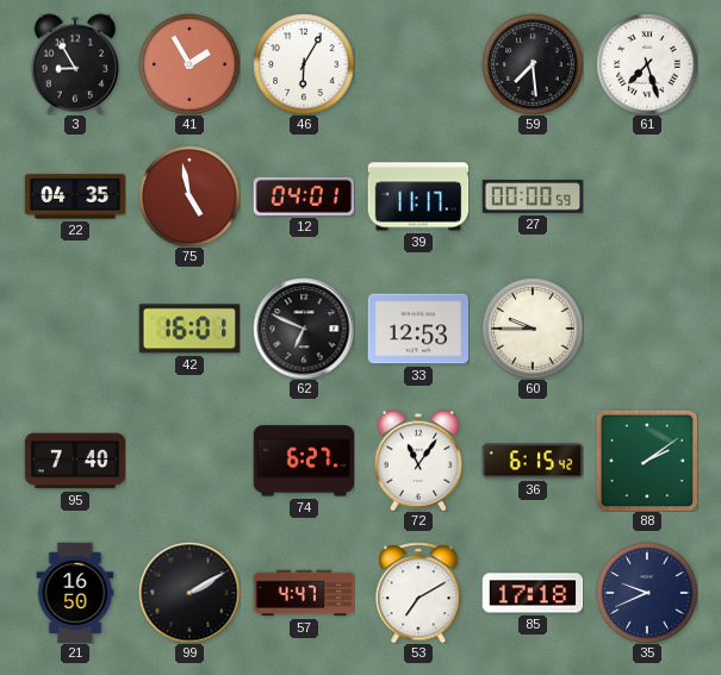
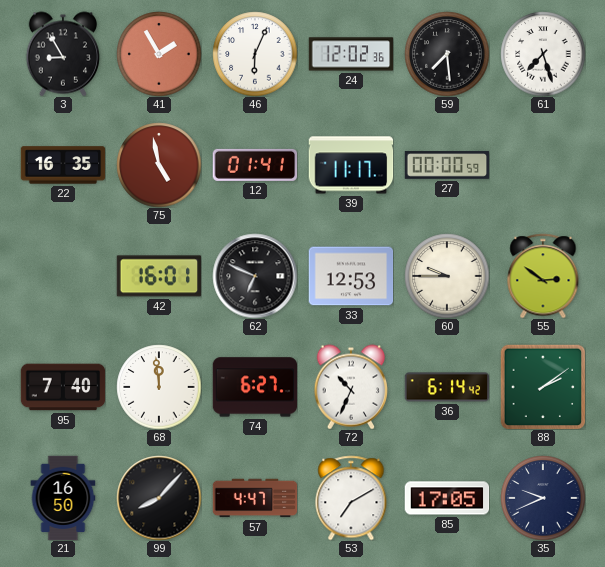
46: 6:05 -> 6:04
24: none -> 12:02
22: 04:35 -> 16:35
12: 04:01 -> 01:41
55: none -> 2:51
68: none -> 11:59
72: 11:06 -> 10:34
36: 6:15 -> 6:14
99: 2:10 -> 8:07
85: 17:18 -> 17:05
